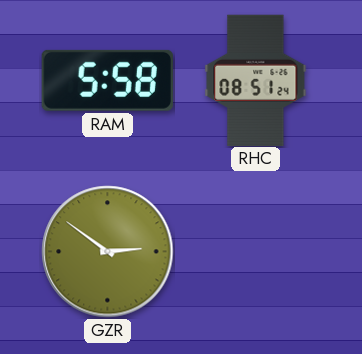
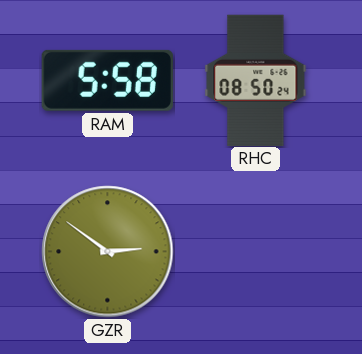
RHC: 08:51 -> 08:50
